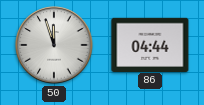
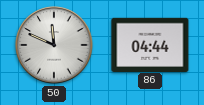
50: 11:57 -> 11:49
